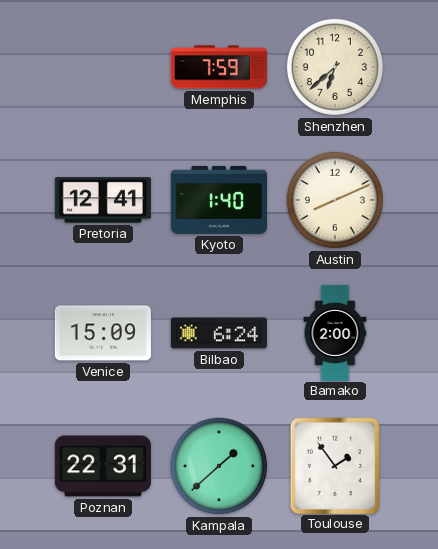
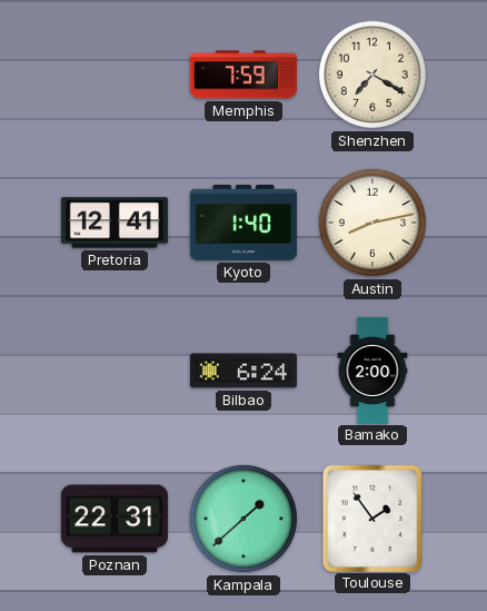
Shenzhen: 6:38 -> 7:20
Austin: 8:11 -> 8:13
Venice: 15:09 -> none
